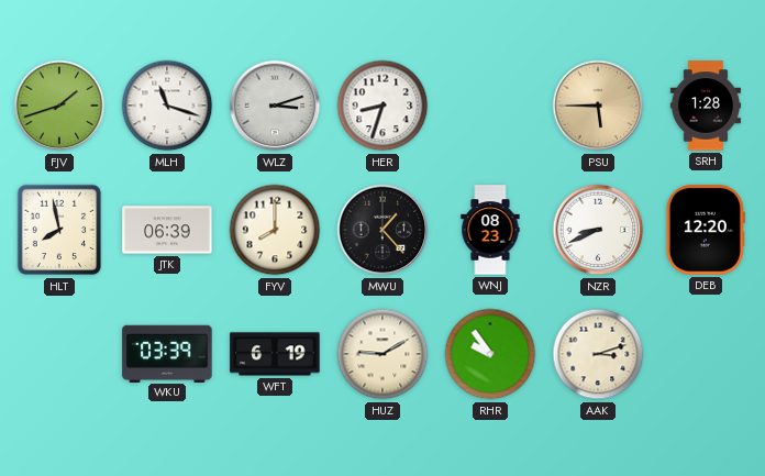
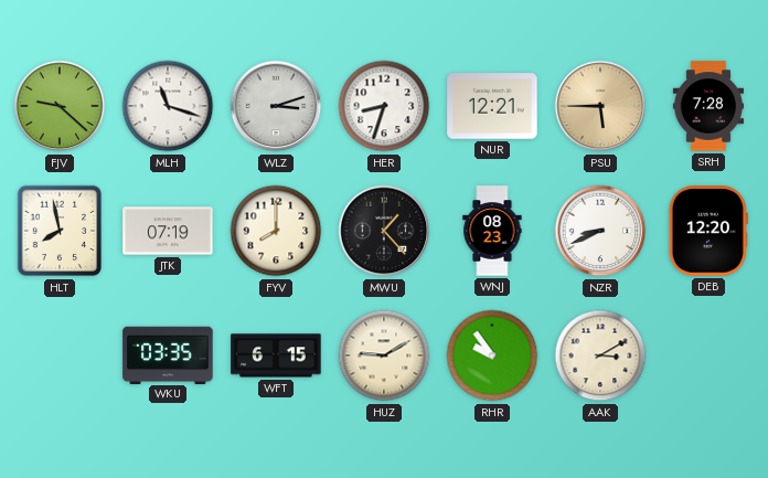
FJV: 1:42 -> 9:22
NUR: none -> 12:21
SRH: 1:28 -> 7:28
JTK: 06:39 -> 07:19
WKU: 03:39 -> 03:35
WFT: 6:19 -> 6:15
AAK: 3:12 -> 3:10
